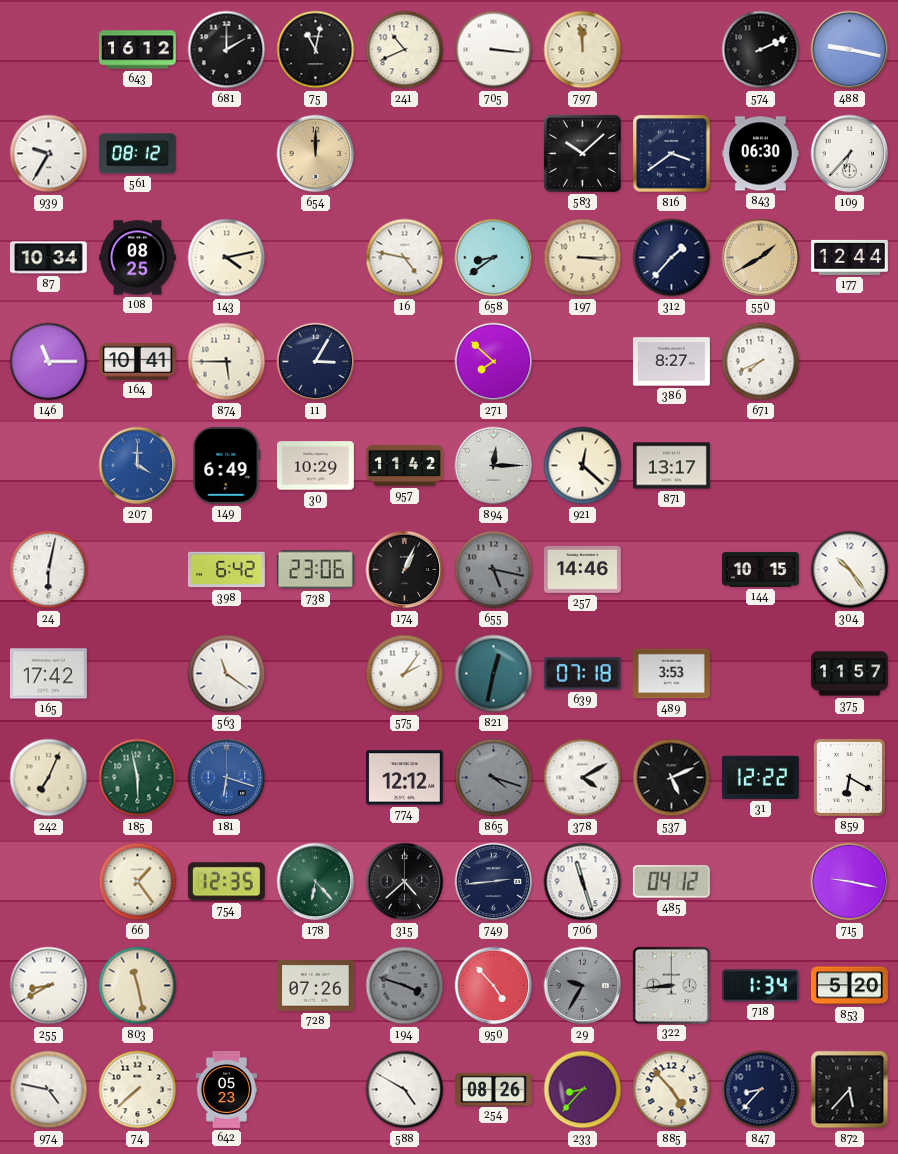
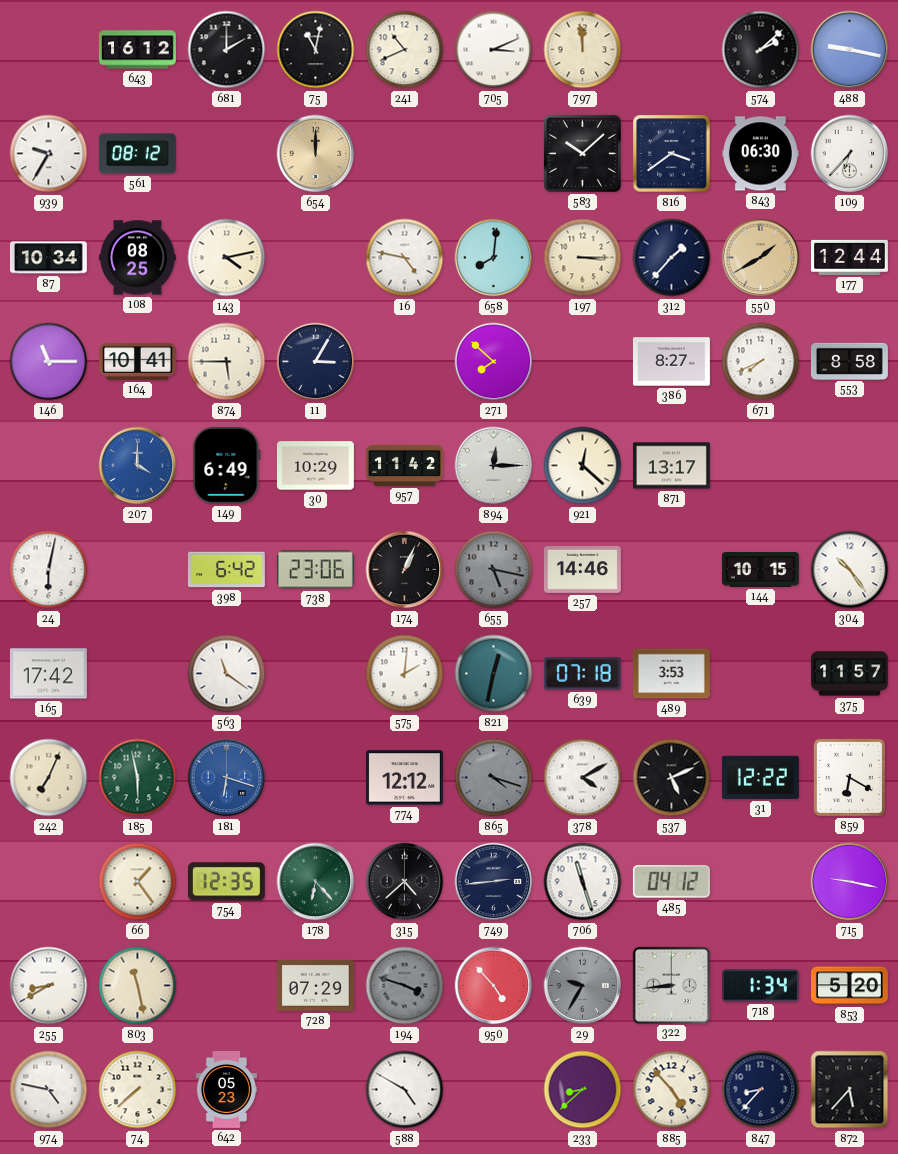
705: 3:16 -> 3:11
574: 2:11 -> 2:08
658: 8:39 -> 8:01
553: none -> 8:58
575: 2:06 -> 2:01
728: 07:26 -> 07:29
254: 08:26 -> none
233: 8:37 -> 8:38
